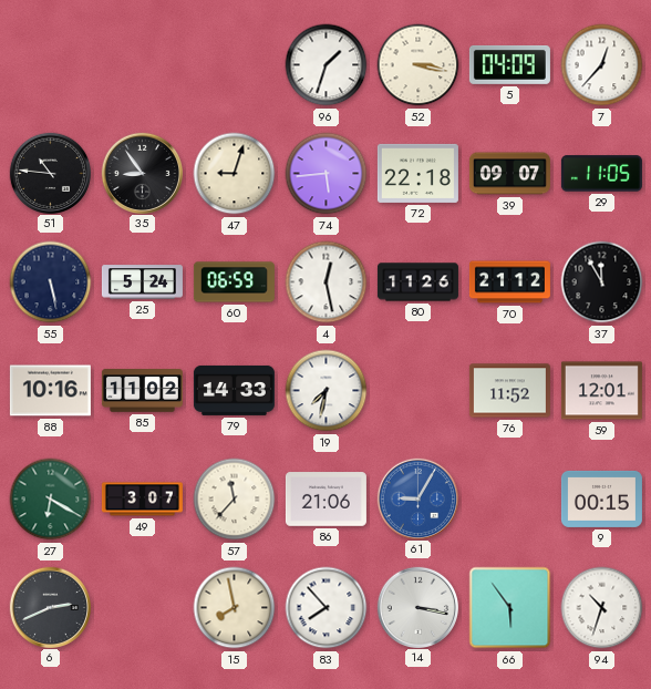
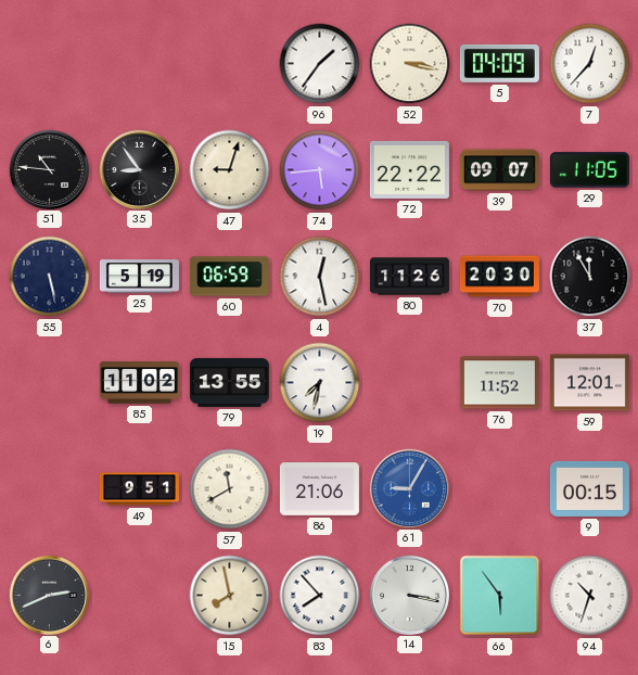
96: 1:33 -> 1:36
72: 22:18 -> 22:22
25: 5:24 -> 5:19
70: 21:12 -> 20:30
88: 10:16 -> none
79: 14:33 -> 13:55
27: 6:20 -> none
49: 3:07 -> 9:51
57: 11:37 -> 11:40
